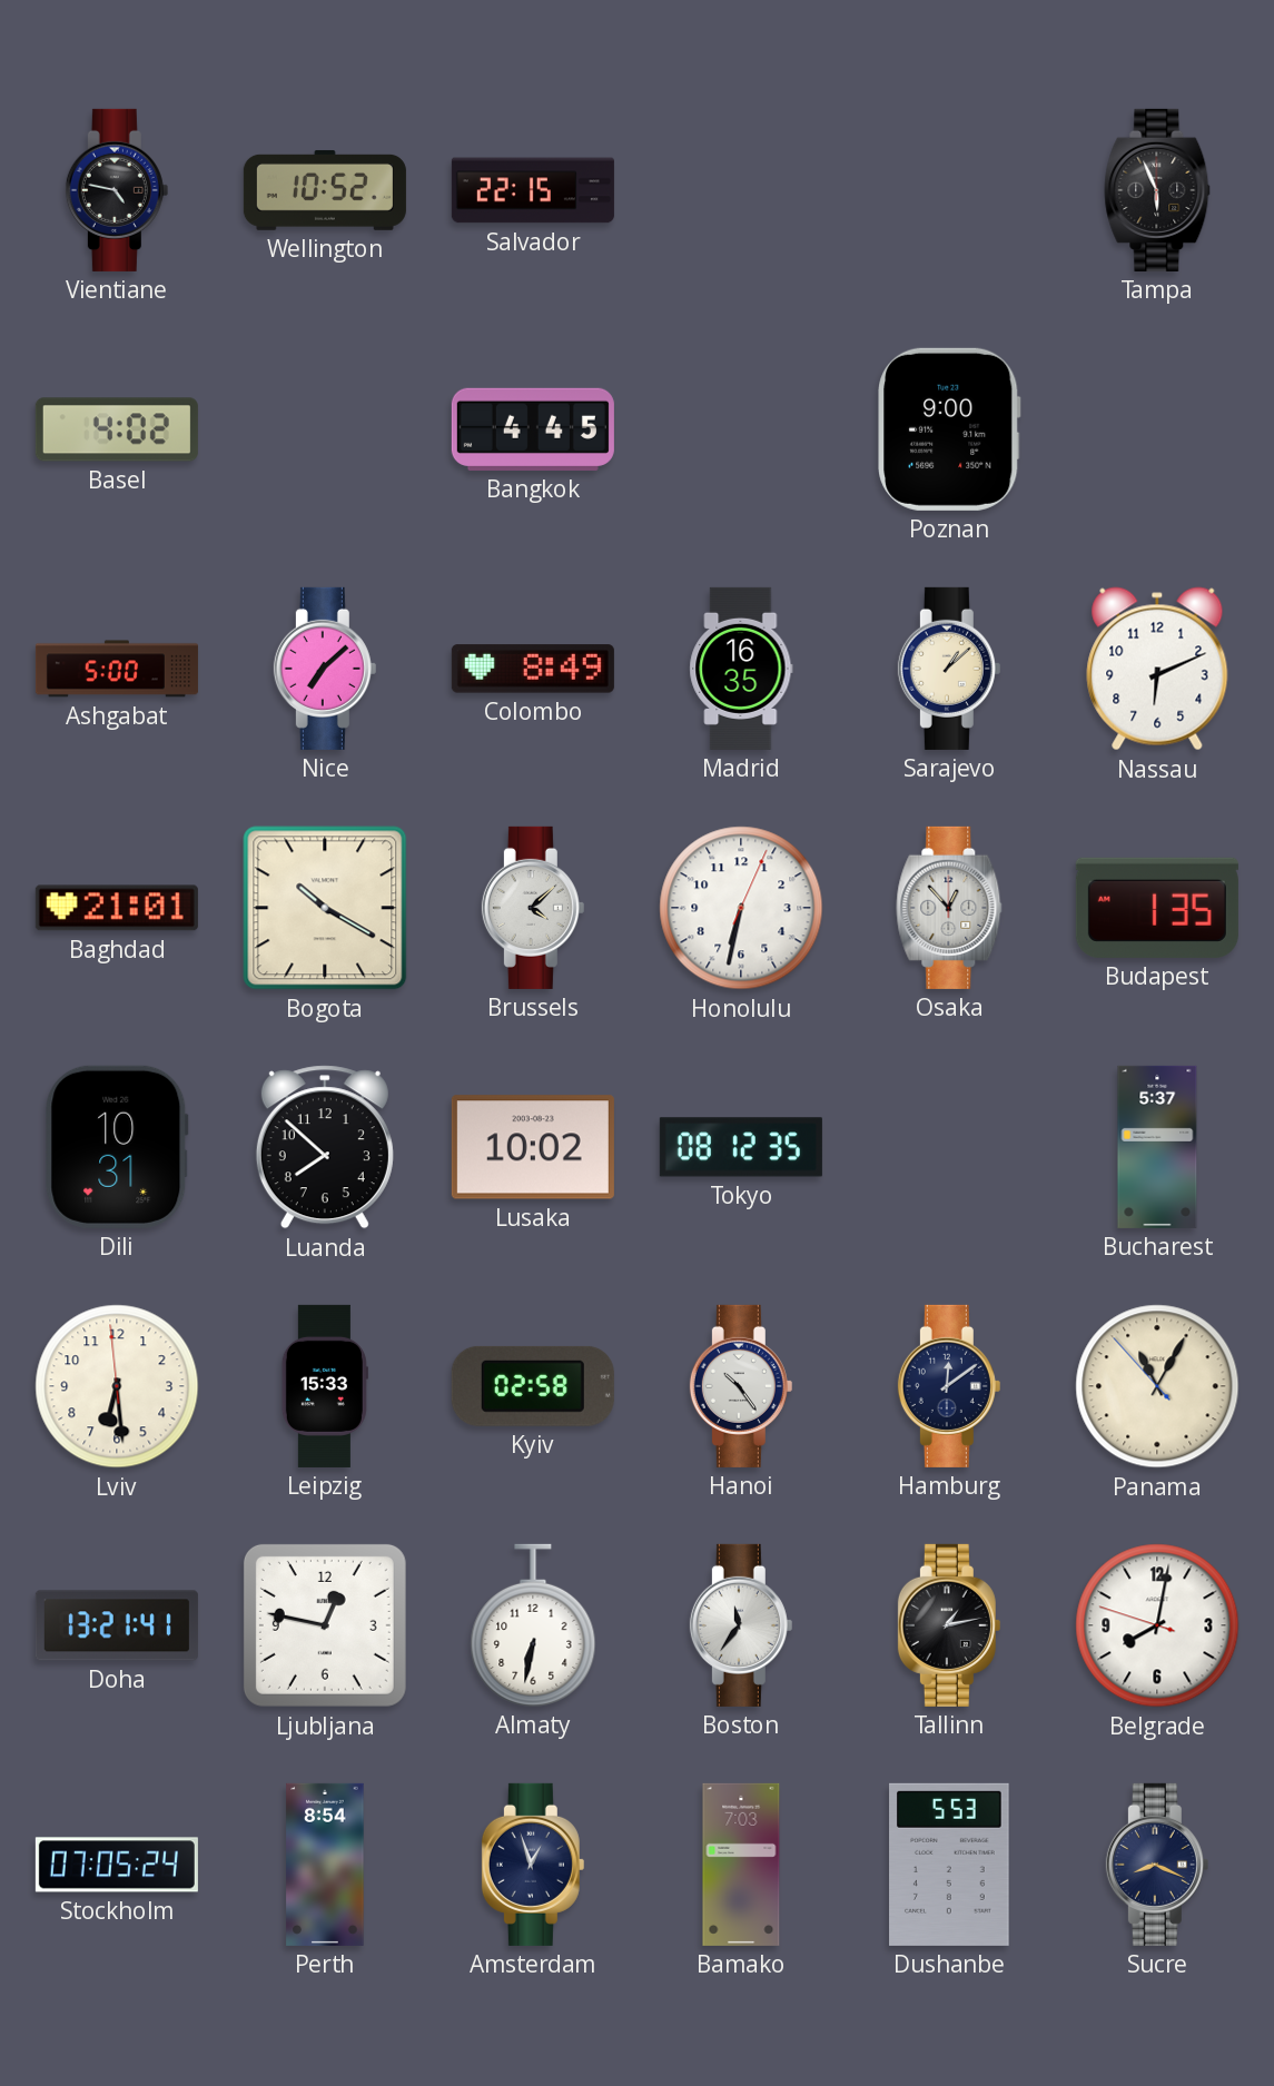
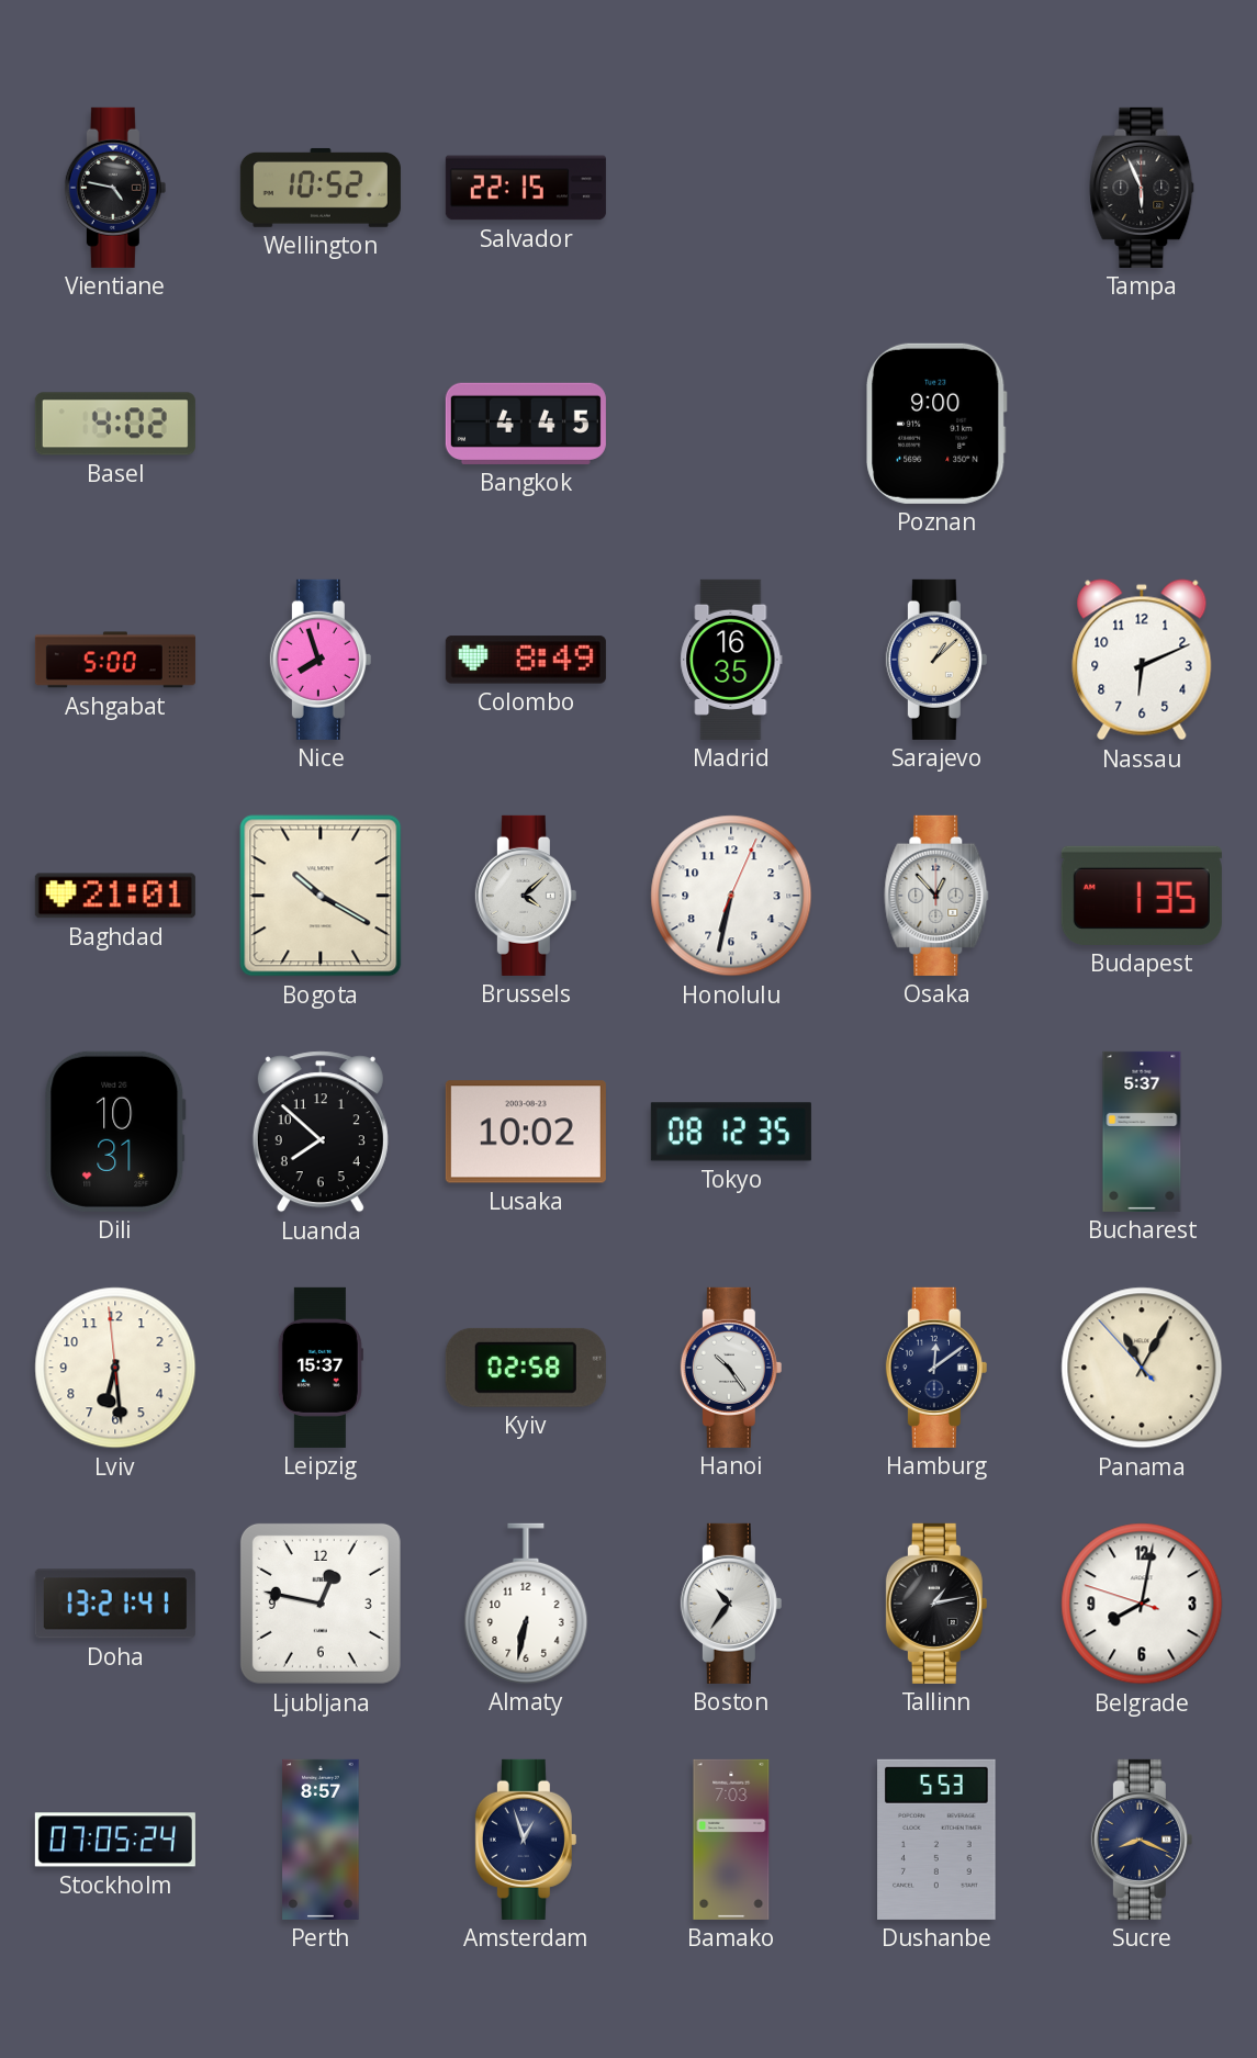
Nice: 7:08 -> 7:57
Leipzig: 15:33 -> 15:37
Boston: 11:36 -> 10:36
Perth: 8:54 -> 8:57
